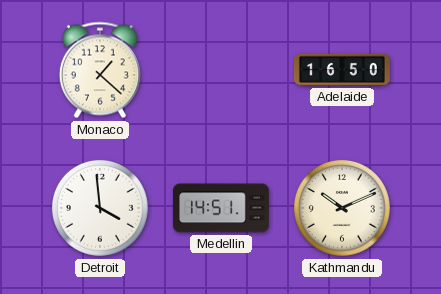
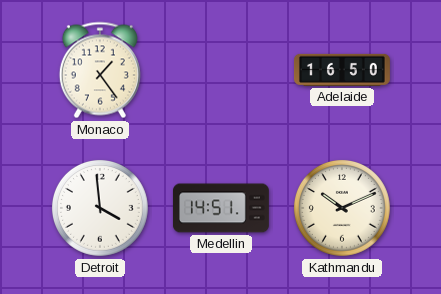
Monaco: 1:22 -> 1:24
